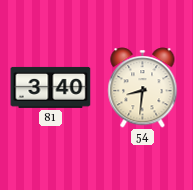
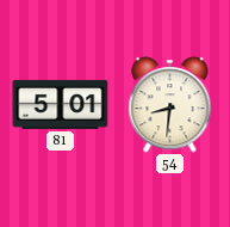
81: 3:40 -> 5:01
